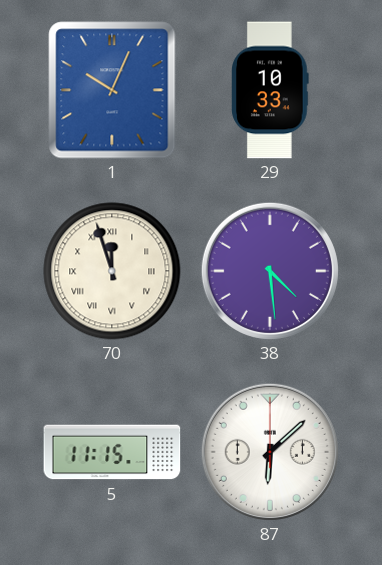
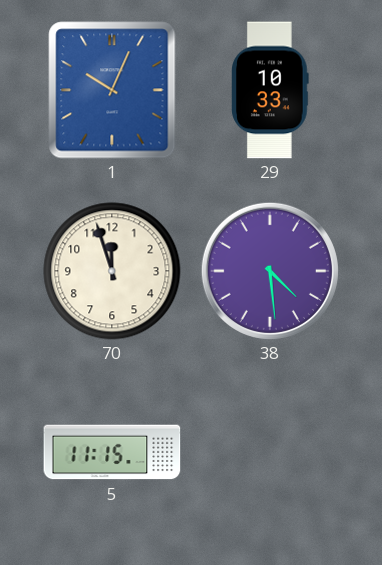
70 numerals: Roman -> Arabic
87: 6:08 -> none
